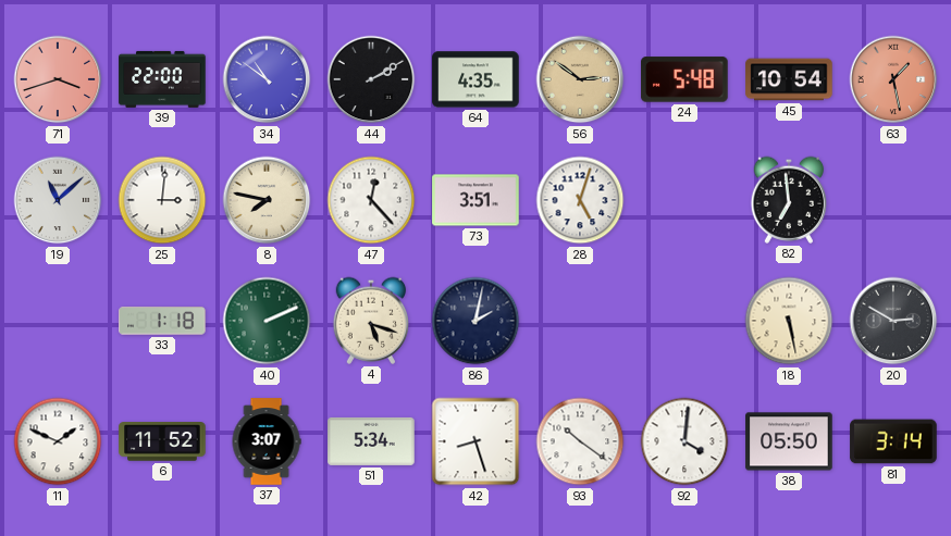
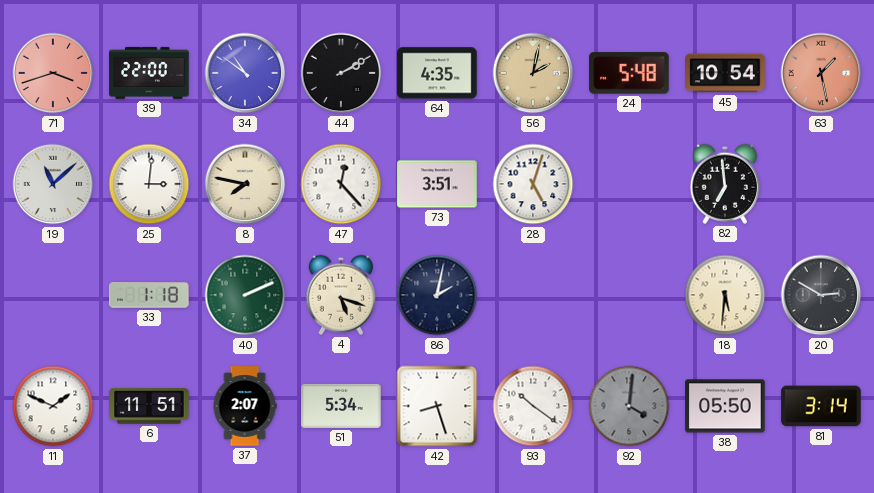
56: 2:51 -> 2:02
18: 5:28 -> 5:31
6: 11:52 -> 11:51
37: 3:07 -> 2:07
92 dial: white -> grey
